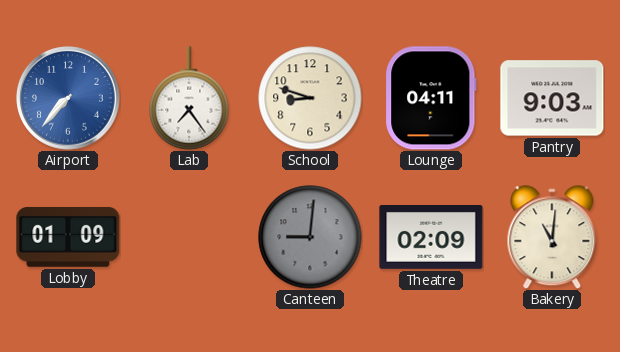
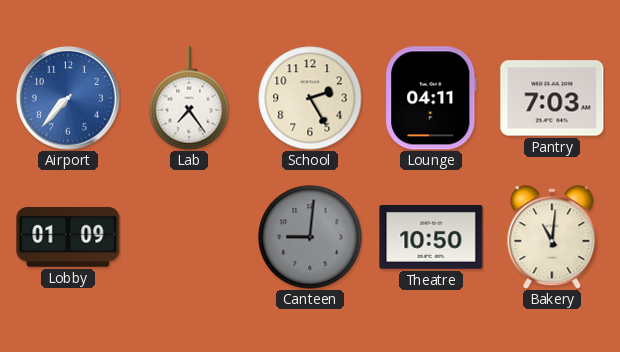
School: 8:48 -> 2:25
Pantry: 9:03 -> 7:03
Theatre: 02:09 -> 10:50
